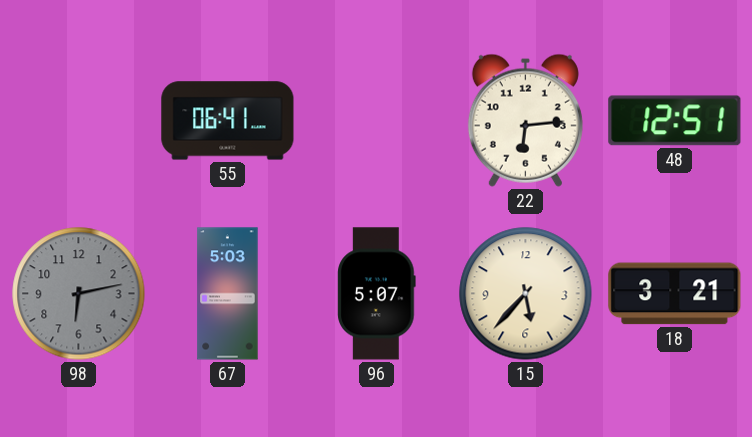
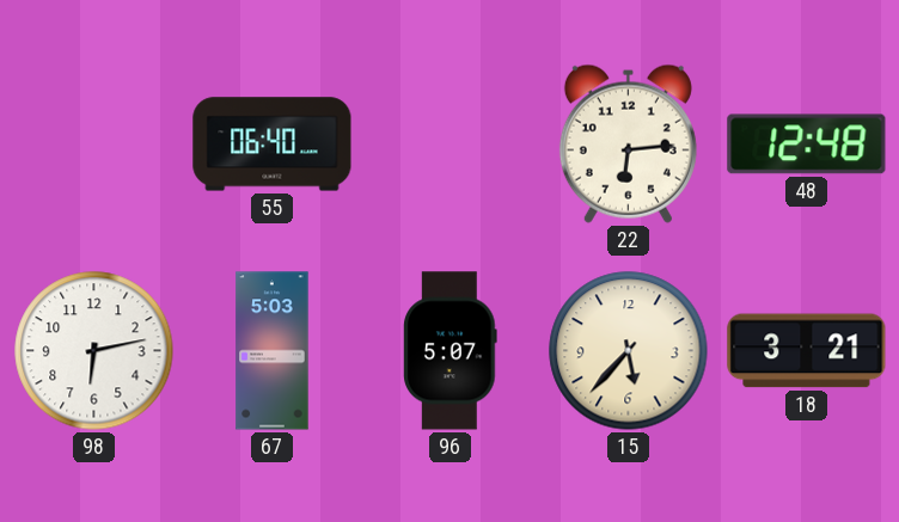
55: 06:41 -> 06:40
48: 12:51 -> 12:48
98 dial: grey -> white
